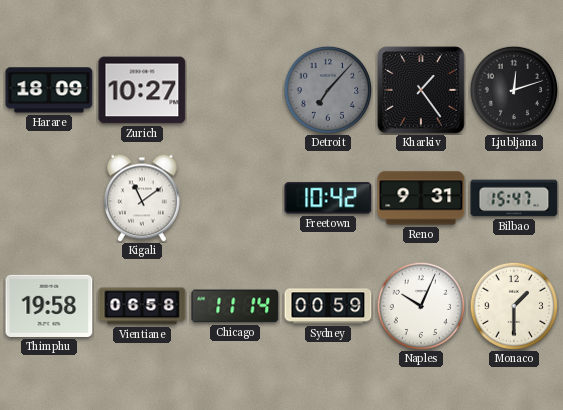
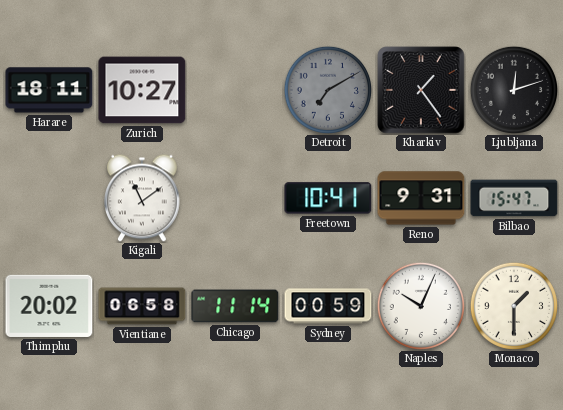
Harare: 18:09 -> 18:11
Detroit: 7:07 -> 7:10
Freetown: 10:42 -> 10:41
Thimphu: 19:58 -> 20:02
